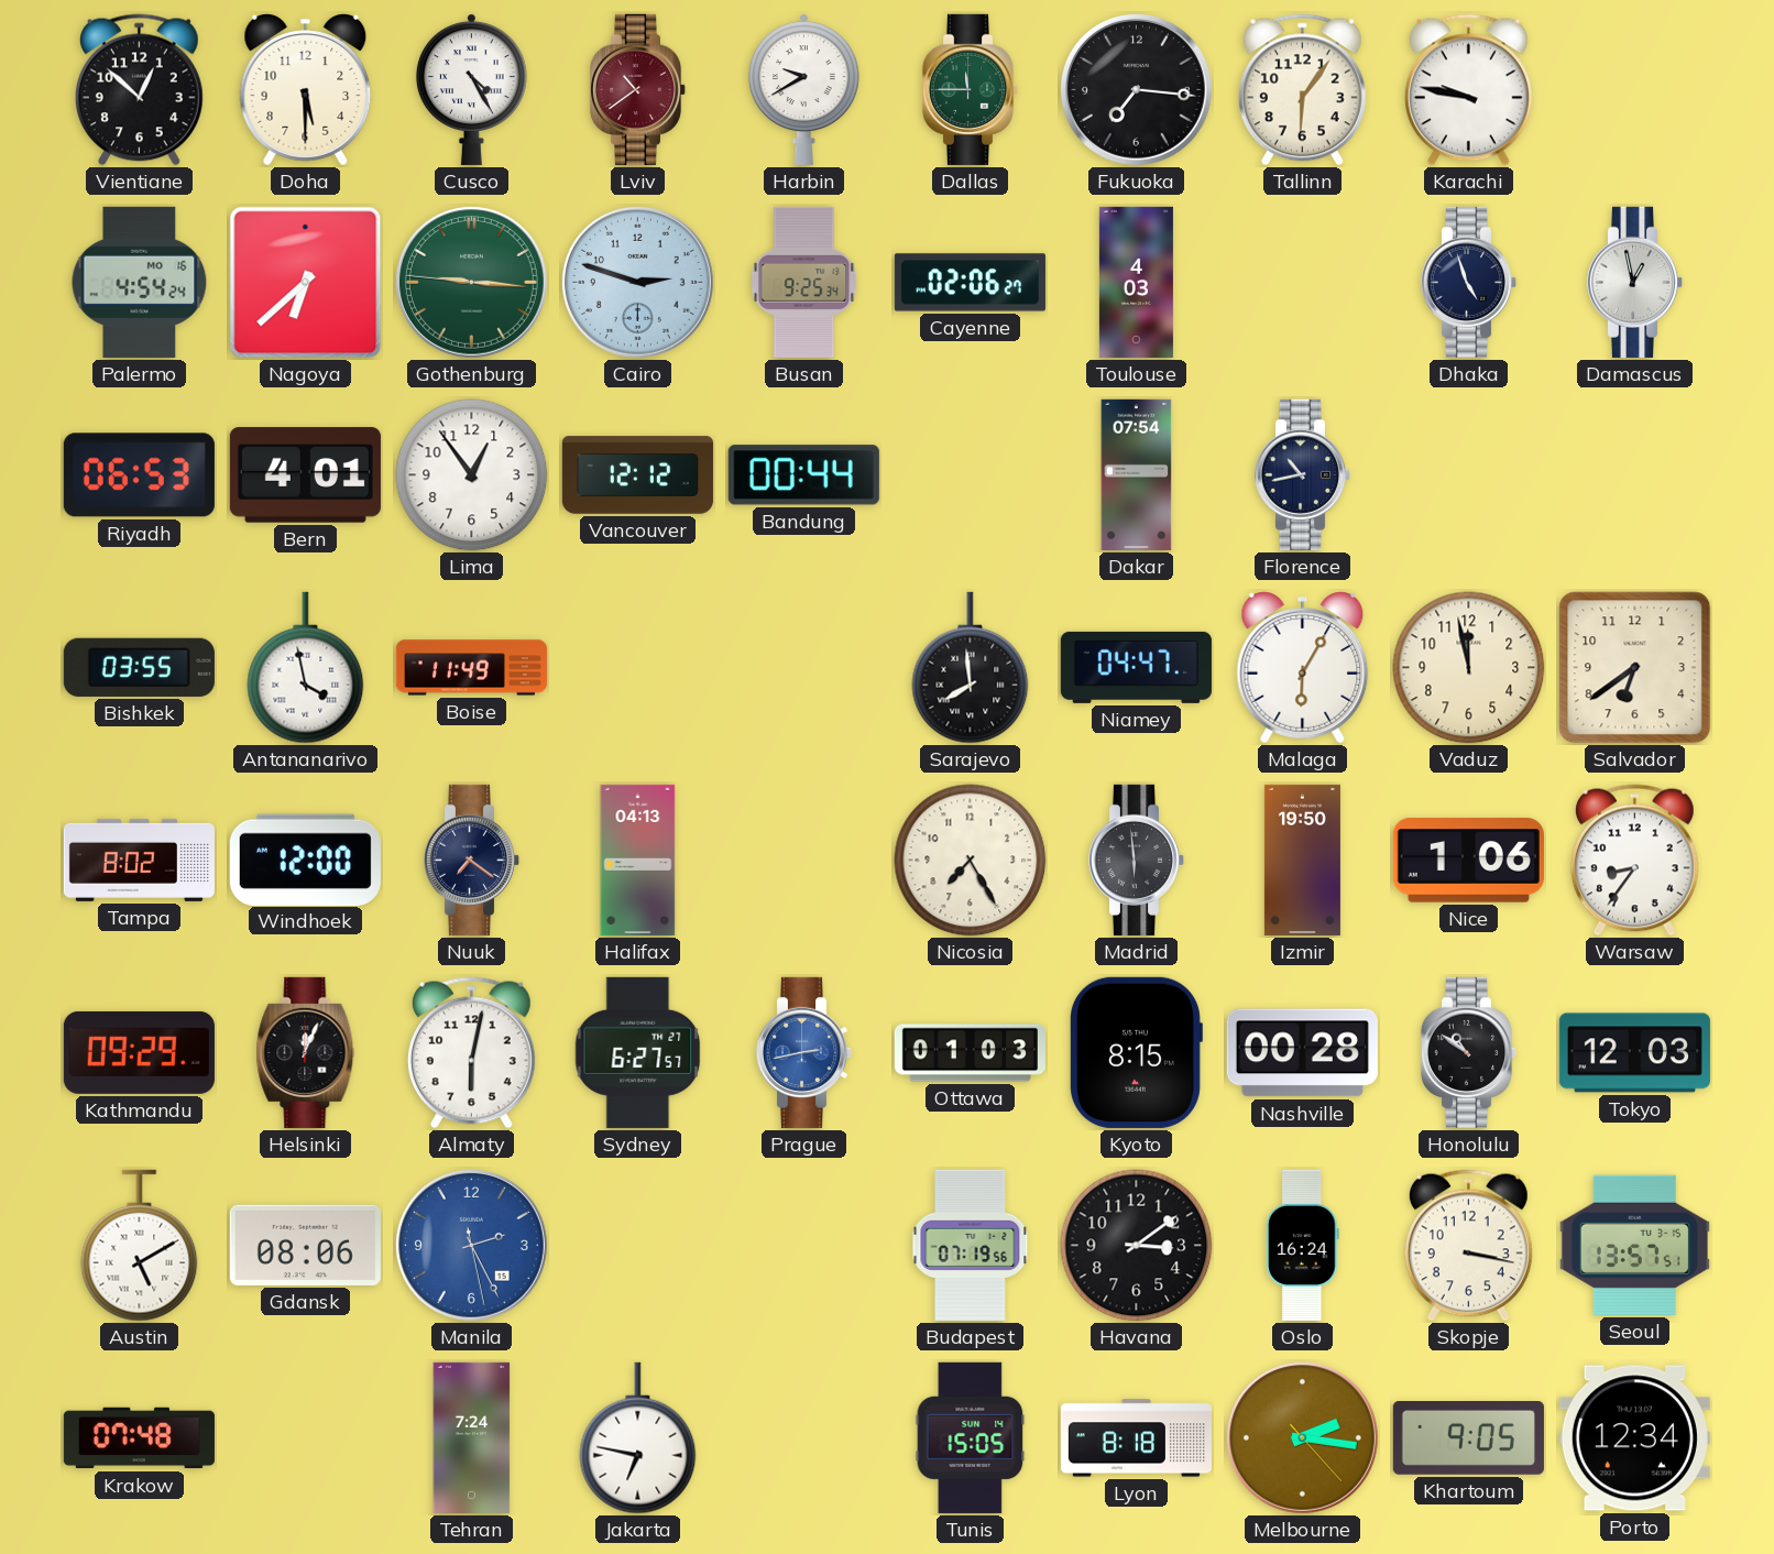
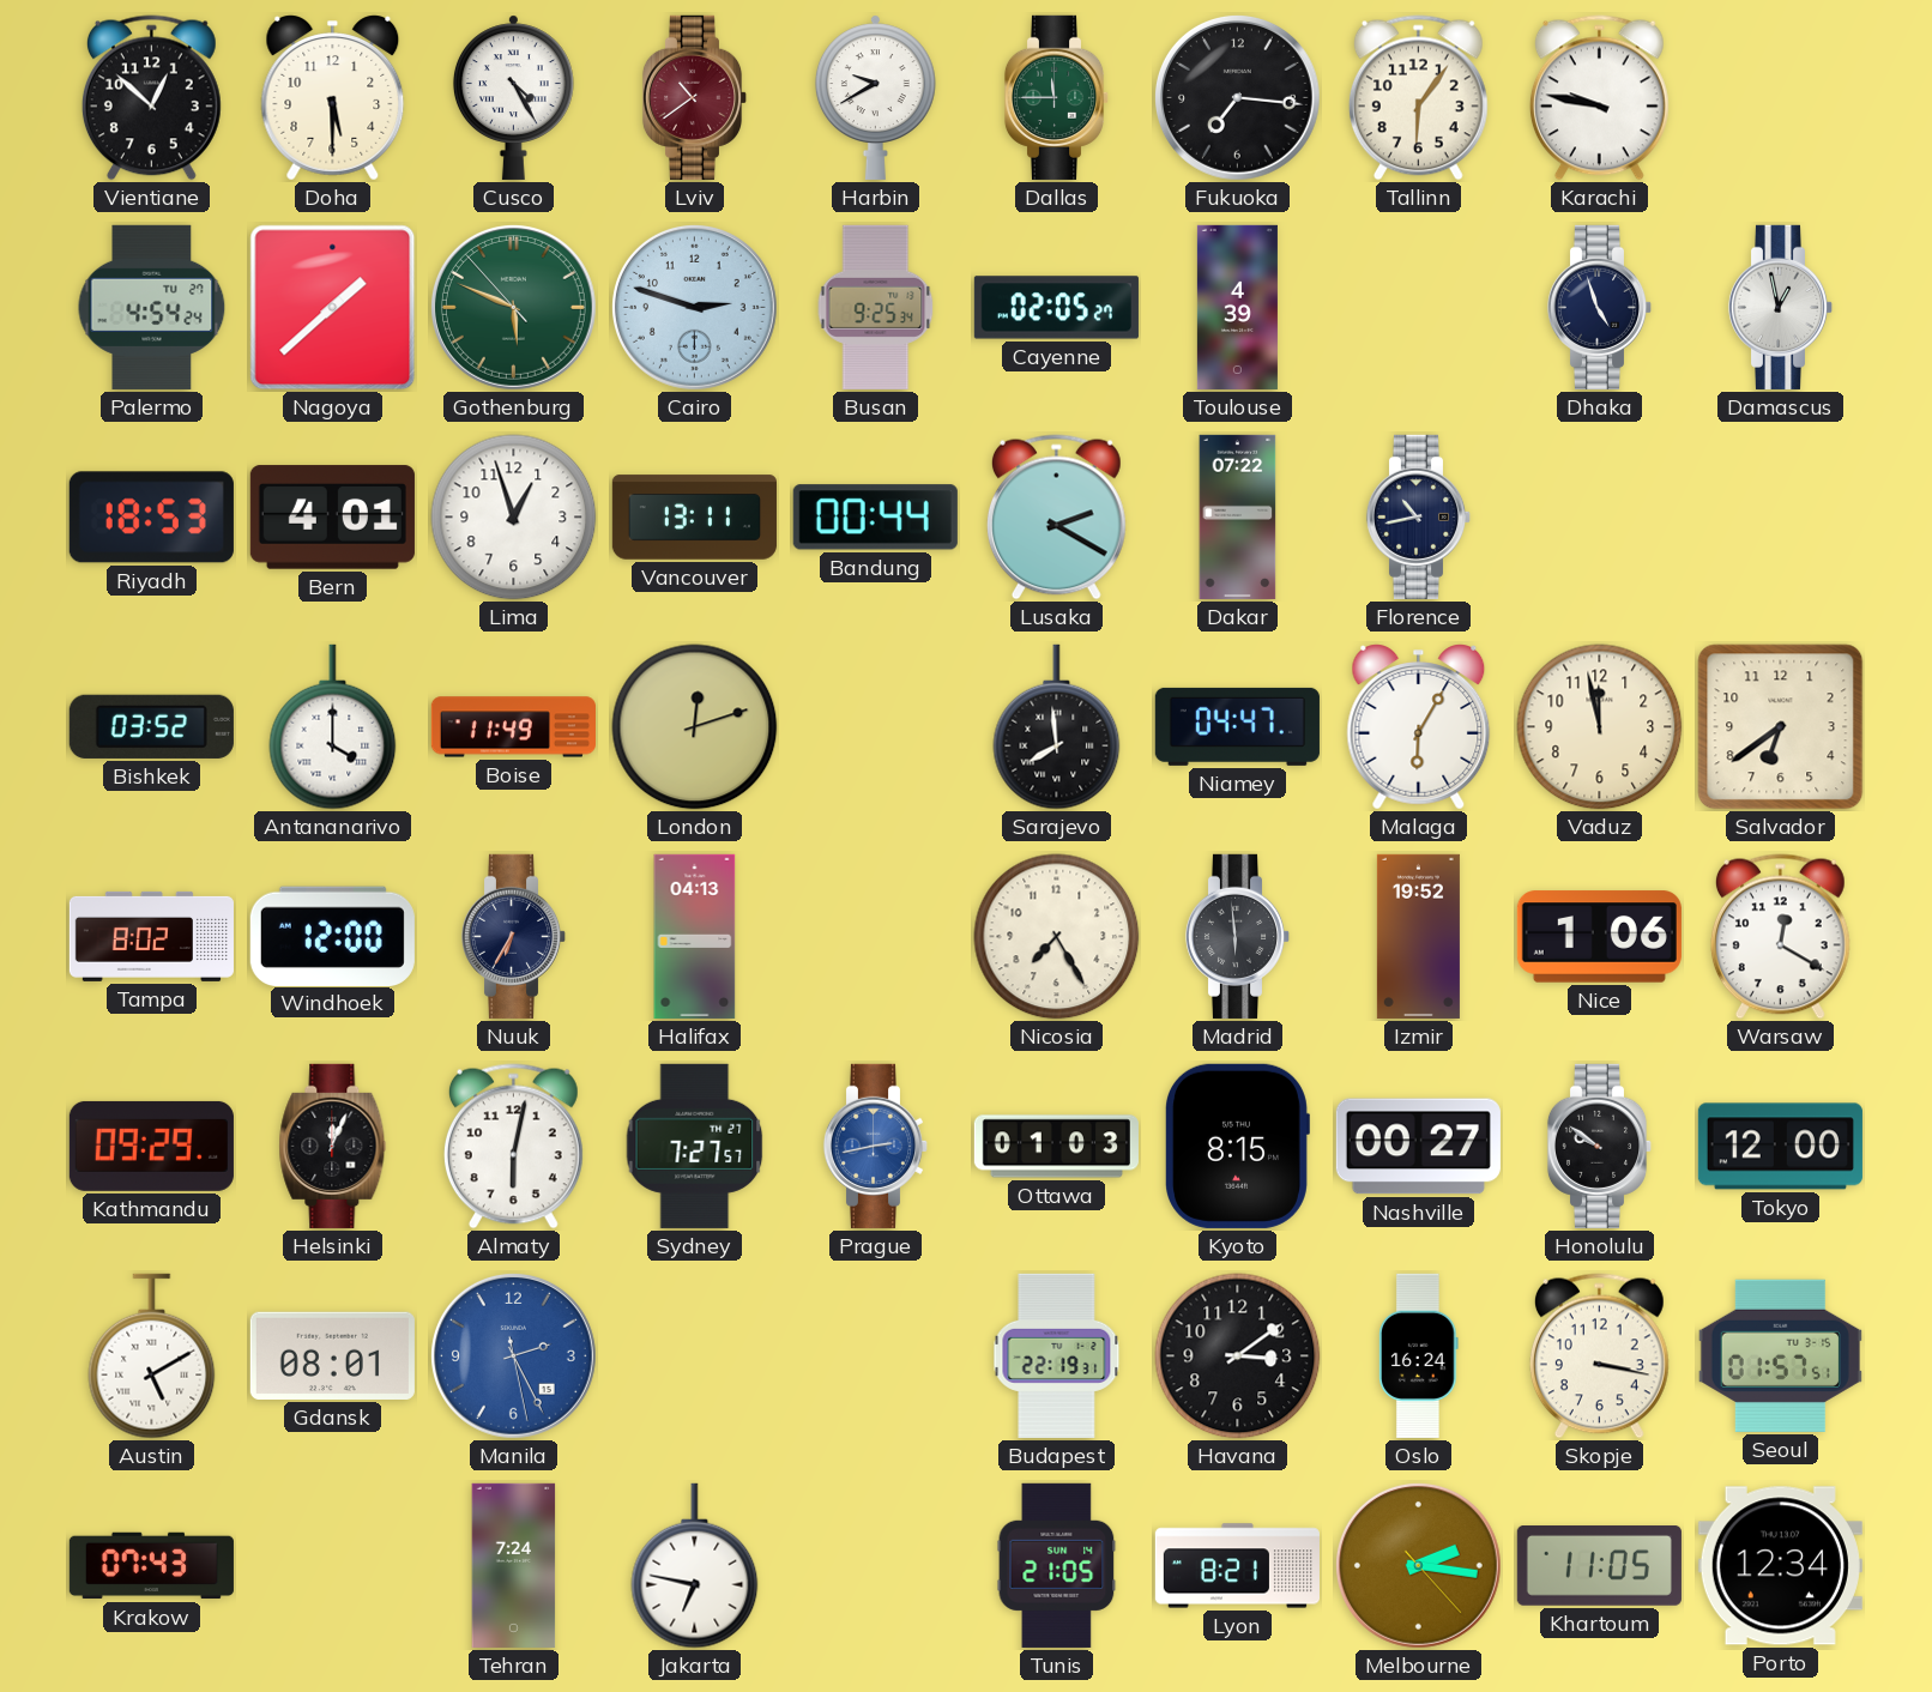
Palermo date: MO 16 -> TU 27
Nagoya: 6:38 -> 1:38
Gothenburg: 9:15 -> 5:48
Cayenne: 02:06 -> 02:05
Toulouse: 4:03 -> 4:39
Riyadh: 06:53 -> 18:53
Lima: 12:54 -> 12:57
Vancouver: 12:12 -> 13:11
Lusaka: none -> 2:20
Dakar: 07:54 -> 07:22
Bishkek: 03:55 -> 03:52
Antananarivo: 3:58 -> 4:00
London: none -> 12:12
Nuuk: 7:21 -> 6:35
Izmir: 19:50 -> 19:52
Warsaw: 8:36 -> 12:20
Sydney: 6:27 -> 7:27
Nashville: 00:28 -> 00:27
Honolulu: 10:51 -> 9:51
Tokyo: 12:03 -> 12:00
Gdansk: 08:06 -> 08:01
Budapest: 07:19 -> 22:19
Seoul: 13:57 -> 01:57
Krakow: 07:48 -> 07:43
Tunis: 15:05 -> 21:05
Lyon: 8:18 -> 8:21
Khartoum: 9:05 -> 11:05
